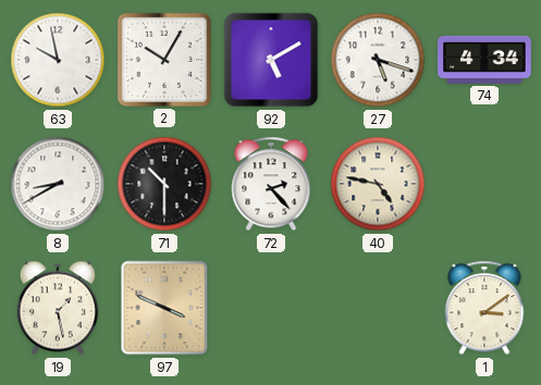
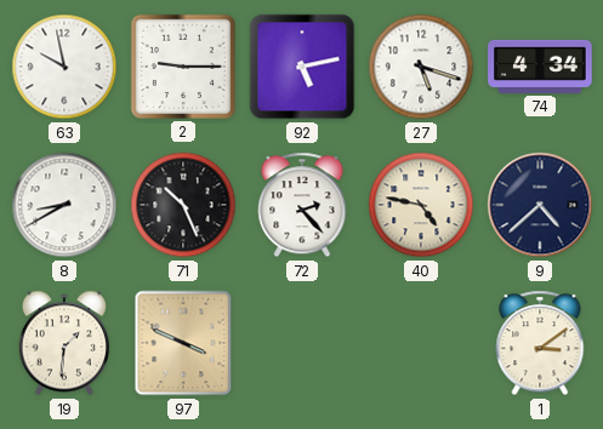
2: 10:05 -> 9:15
92: 5:10 -> 5:13
71: 10:30 -> 10:26
9: none -> 4:38
19: 1:28 -> 1:31
